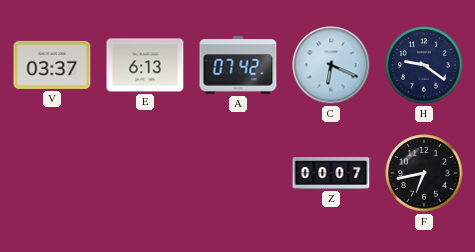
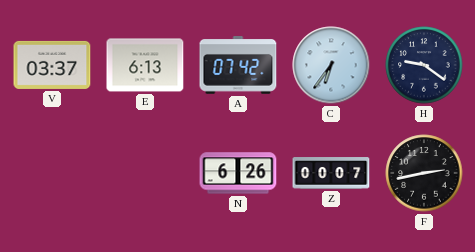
C: 6:19 -> 6:36
N: none -> 6:26
F: 6:43 -> 2:43
